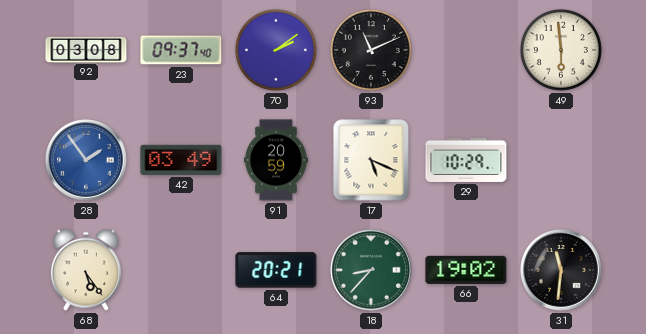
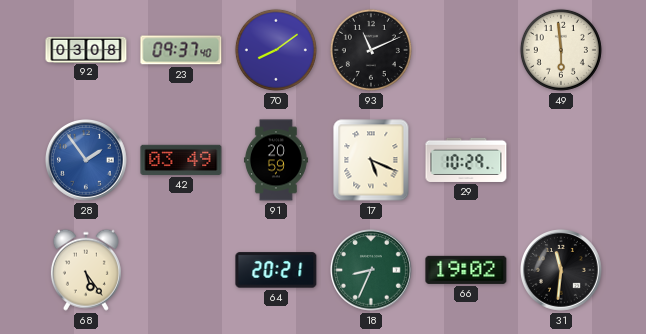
70: 2:09 -> 8:09
18: 8:37 -> 8:34
